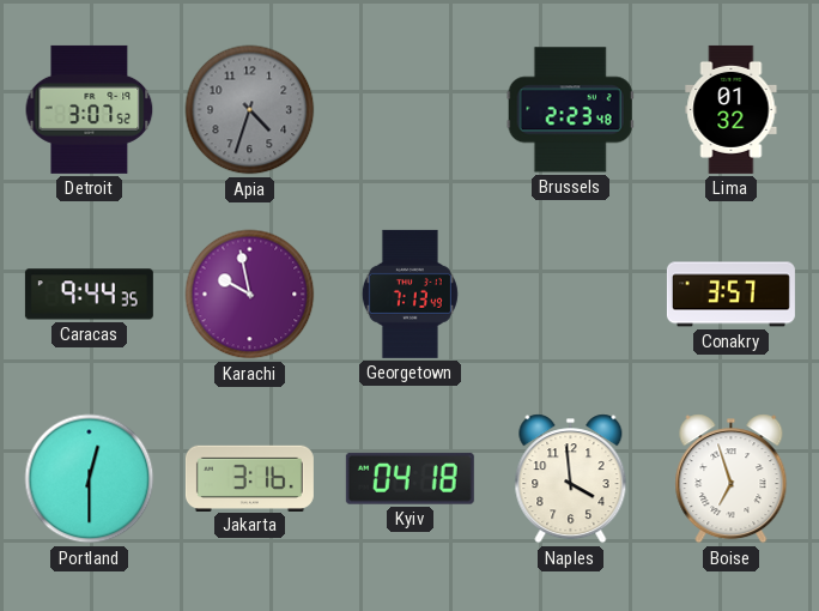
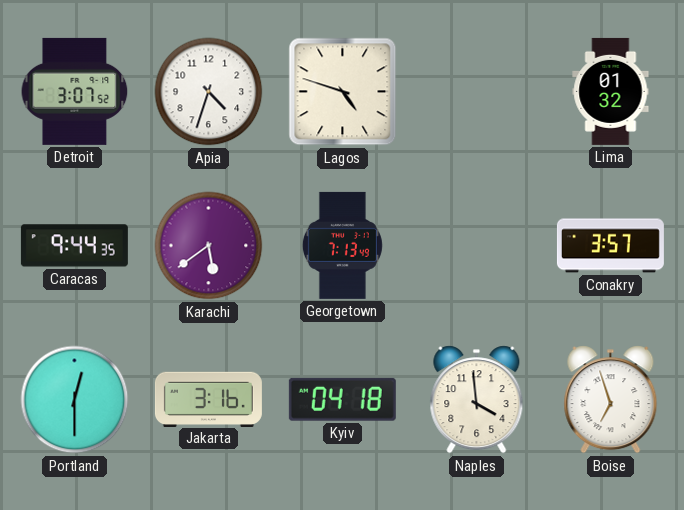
Apia dial: grey -> white
Lagos: none -> 4:48
Brussels: 2:23 -> none
Karachi: 9:58 -> 5:39
